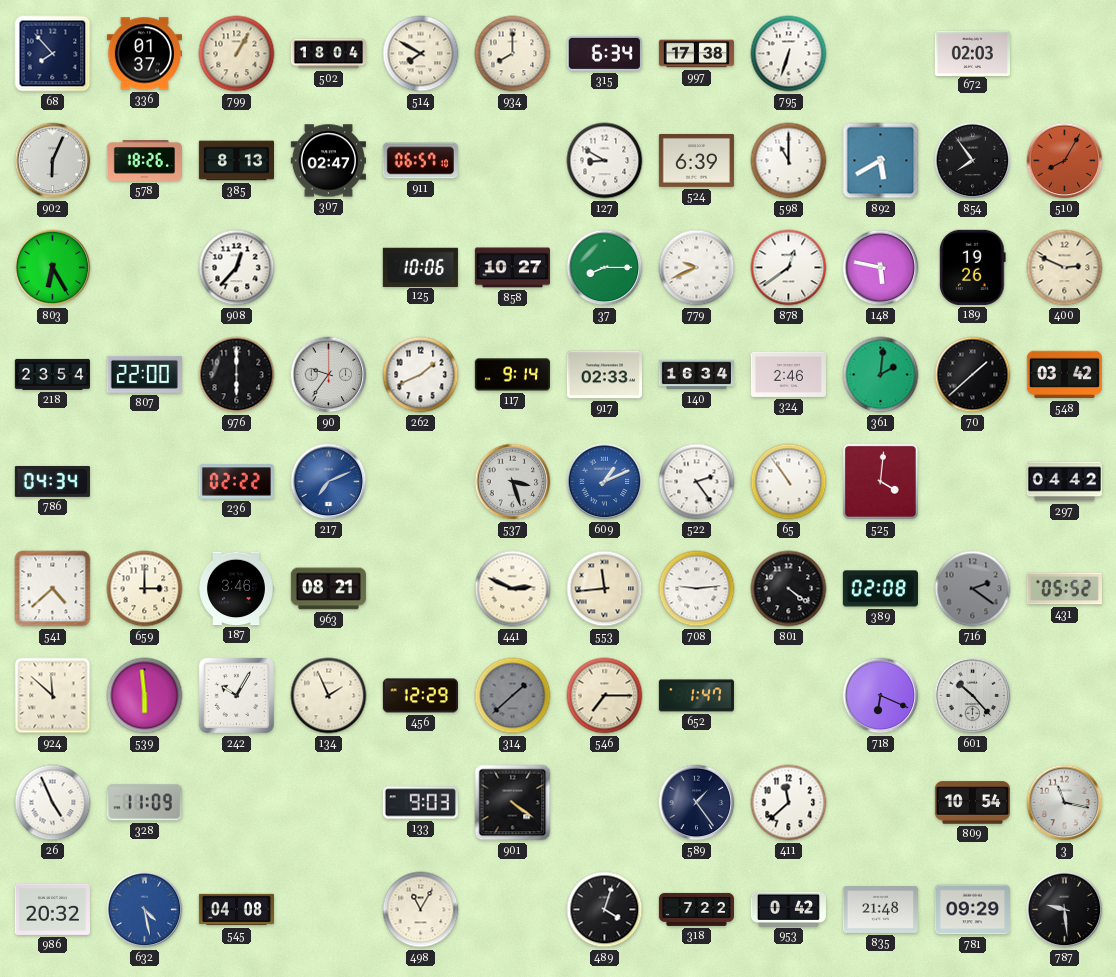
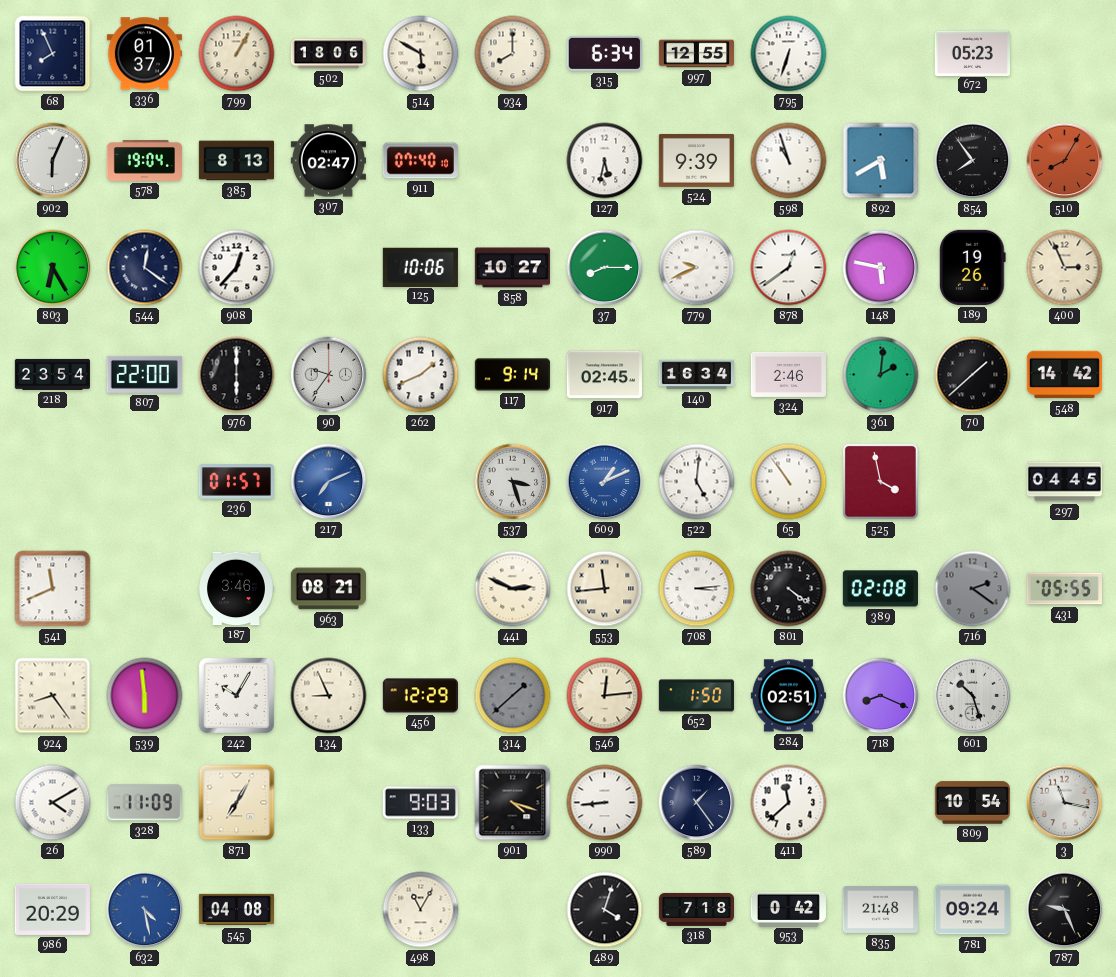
68: 7:53 -> 7:56
502: 18:04 -> 18:06
514: 7:50 -> 5:50
997: 17:38 -> 12:55
672: 02:03 -> 05:23
578: 18:26 -> 19:04
911: 06:57 -> 07:40
127: 8:50 -> 5:32
524: 6:39 -> 9:39
598: 11:00 -> 10:57
544: none -> 12:21
400: 2:49 -> 2:56
917: 02:33 -> 02:45
548: 03:42 -> 14:42
786: 04:34 -> none
236: 02:22 -> 01:57
522: 2:24 -> 5:01
525: 4:01 -> 3:58
297: 04:42 -> 04:45
541: 4:38 -> 11:41
659: 3:00 -> none
708: 9:14 -> 3:14
431: 05:52 -> 05:55
924: 11:52 -> 8:24
134: 1:56 -> 8:56
546: 7:15 -> 12:14
652: 1:47 -> 1:50
284: none -> 02:51
718: 6:19 -> 8:19
601: 10:23 -> 10:27
26: 4:56 -> 4:10
871: none -> 7:05
901: 4:21 -> 4:18
990: none -> 8:44
986: 20:32 -> 20:29
318: 7:22 -> 7:18
781: 09:29 -> 09:24
787: 9:29 -> 9:26
